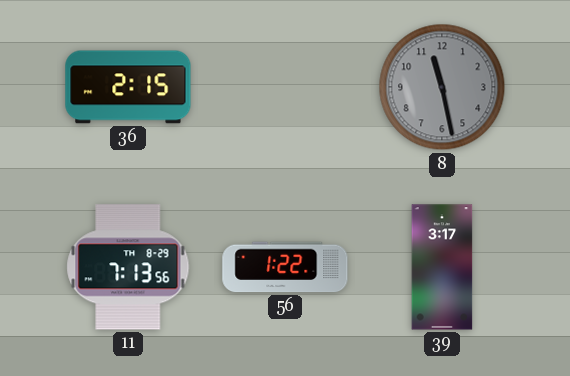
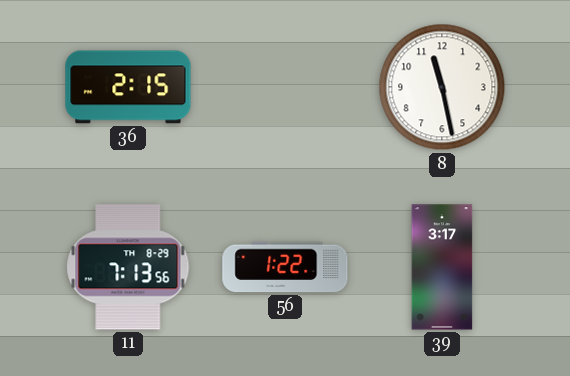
8 dial: grey -> white
